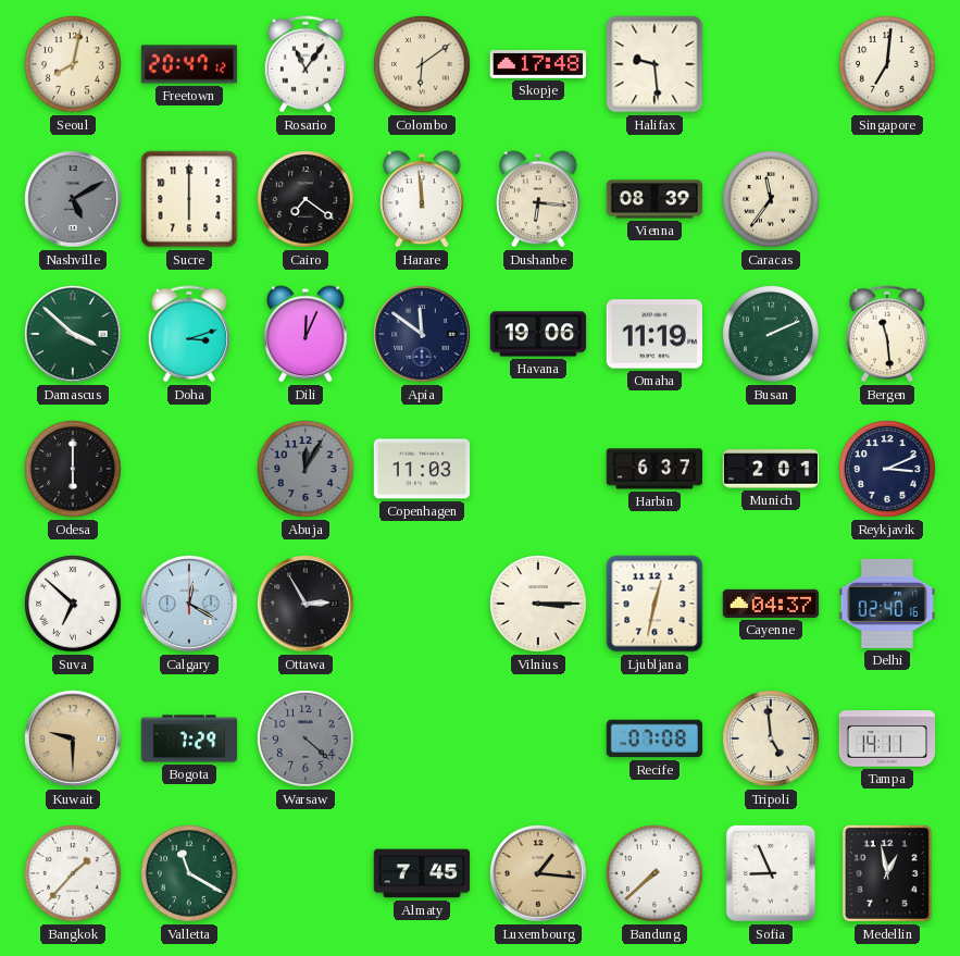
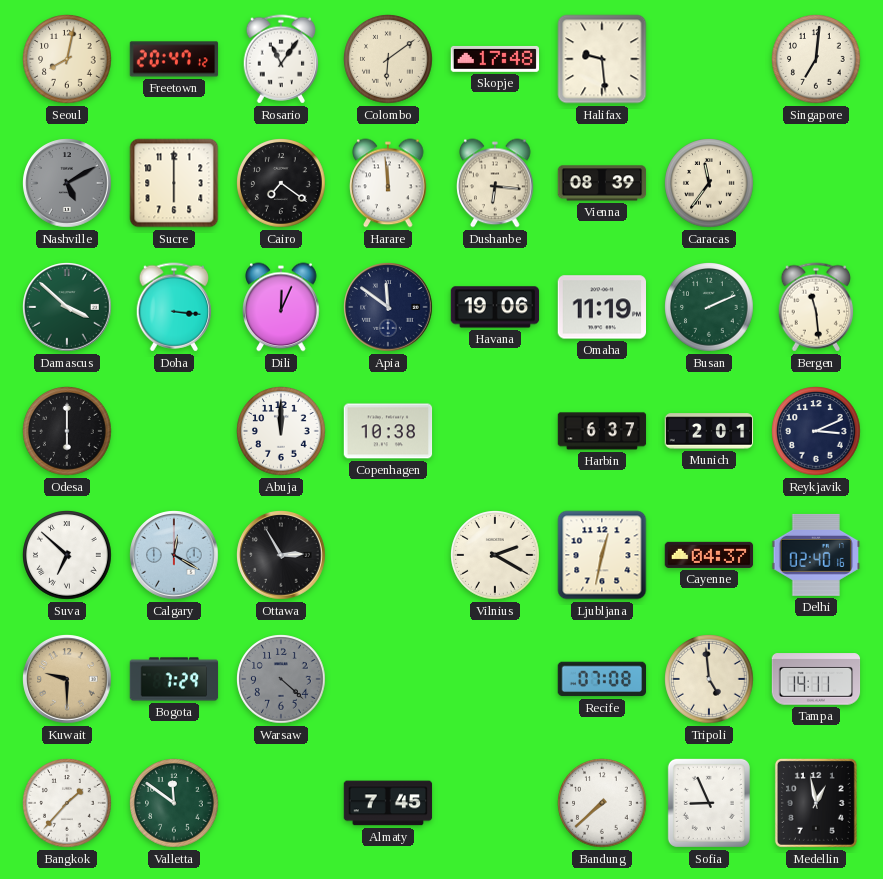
Doha: 3:12 -> 3:16
Abuja: 12:05 -> 12:00
Abuja dial: grey -> white
Copenhagen: 11:03 -> 10:38
Vilnius: 3:15 -> 2:20
Valletta: 11:20 -> 11:51
Luxembourg: 1:16 -> none
